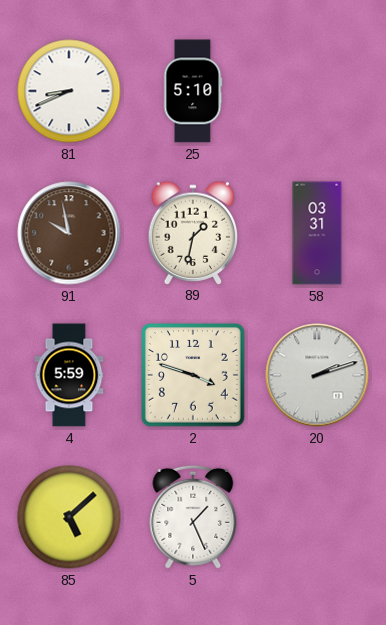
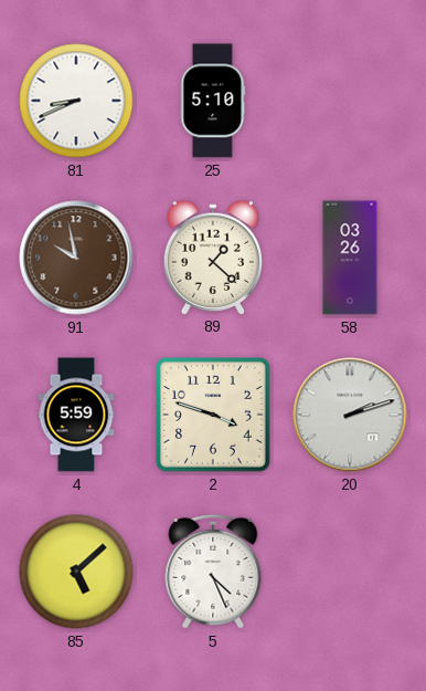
89: 1:32 -> 1:22
58: 03:31 -> 03:26
5: 1:26 -> 4:26
